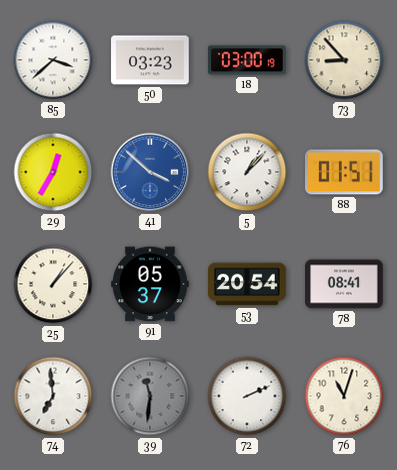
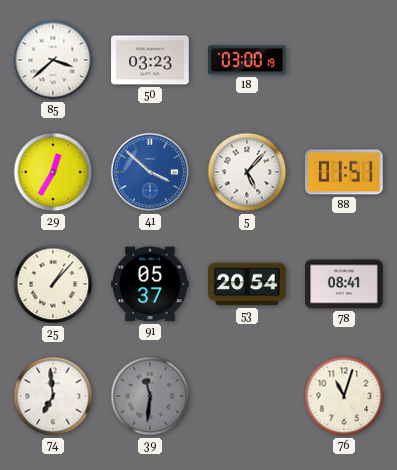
73: 8:53 -> none
5: 1:07 -> 5:07
72: 2:11 -> none
